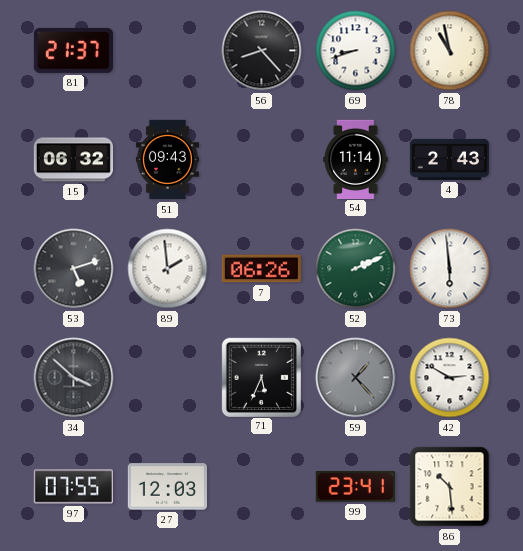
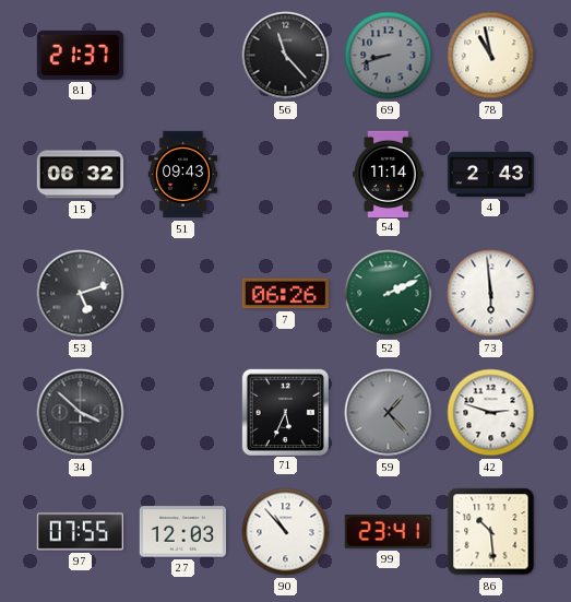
56: 8:23 -> 11:23
69 dial: white -> grey
89: 1:59 -> none
42: 2:50 -> 2:48
90: none -> 10:53
